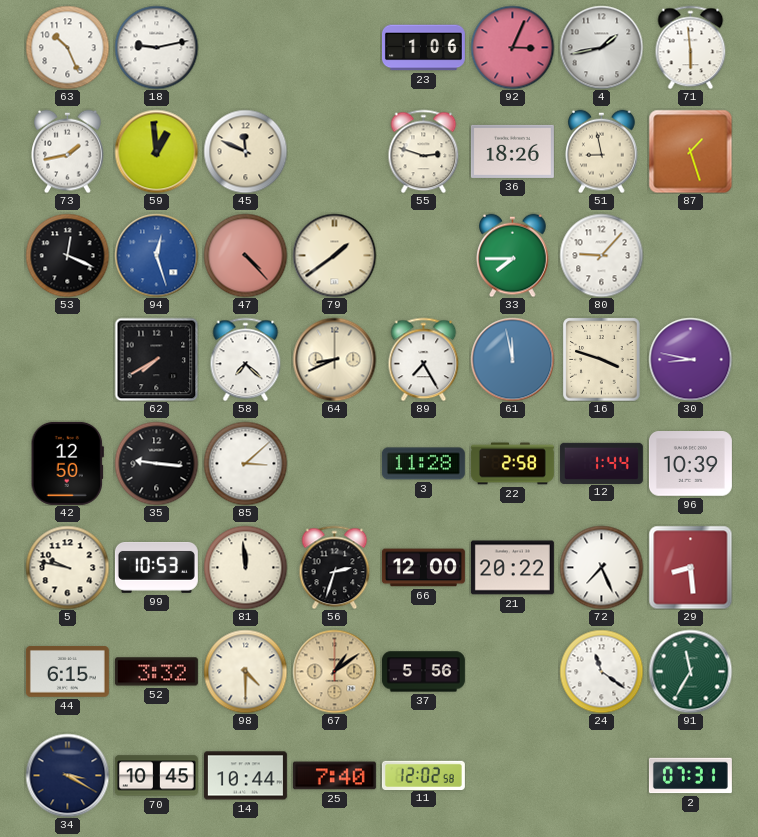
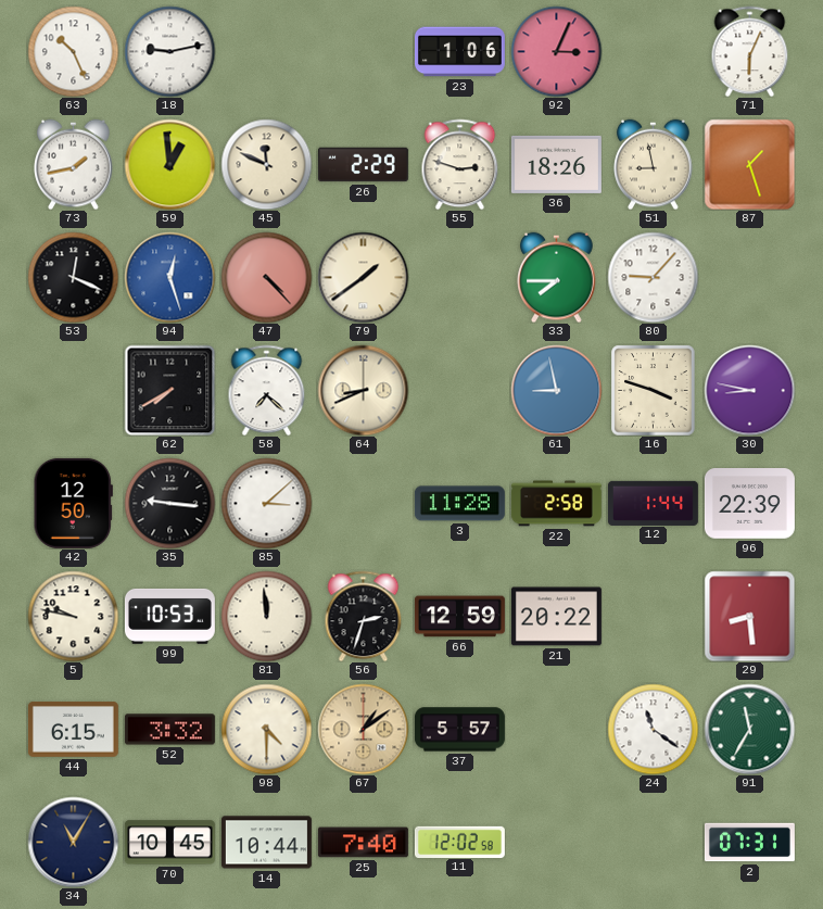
4: 1:43 -> none
71: 5:59 -> 6:04
26: none -> 2:29
89: 7:25 -> none
61: 11:58 -> 8:58
96: 10:39 -> 22:39
66: 12:00 -> 12:59
72: 7:26 -> none
37: 5:56 -> 5:57
34: 3:20 -> 11:05
